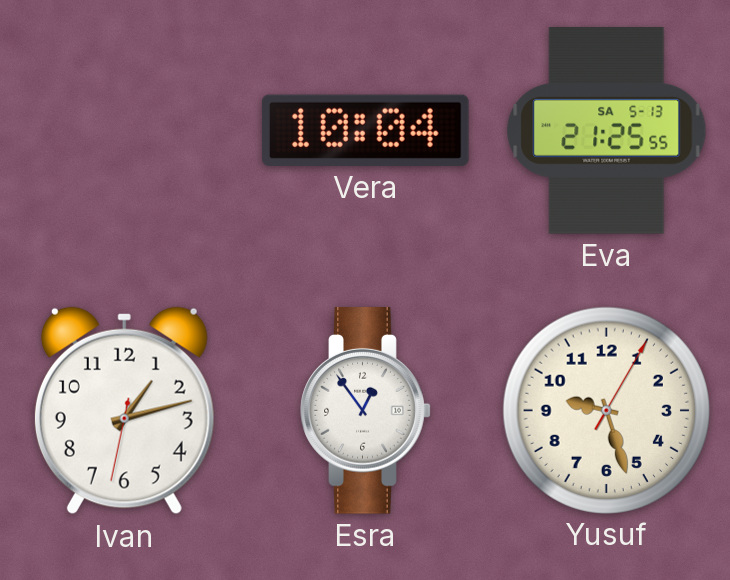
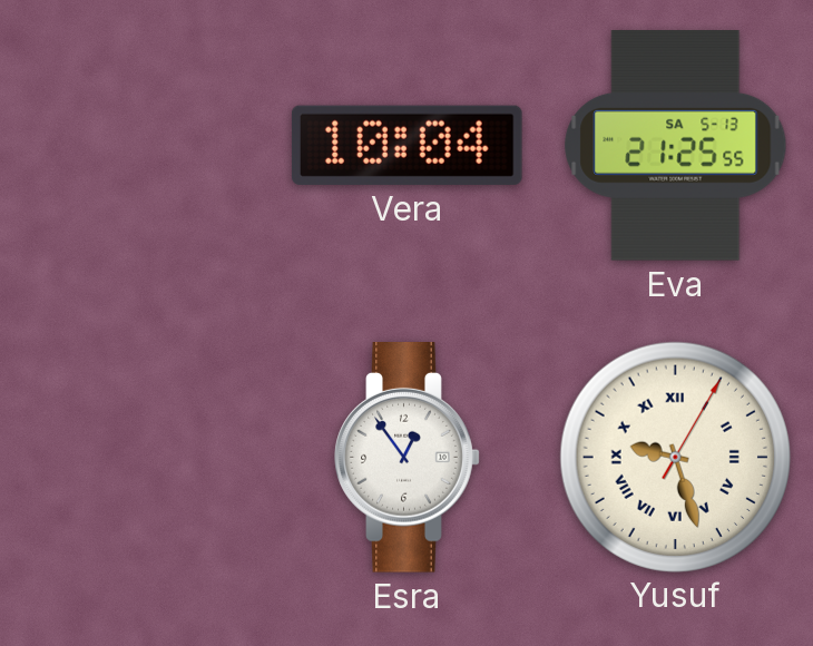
Ivan: 1:12 -> none
Yusuf numerals: Arabic -> Roman
